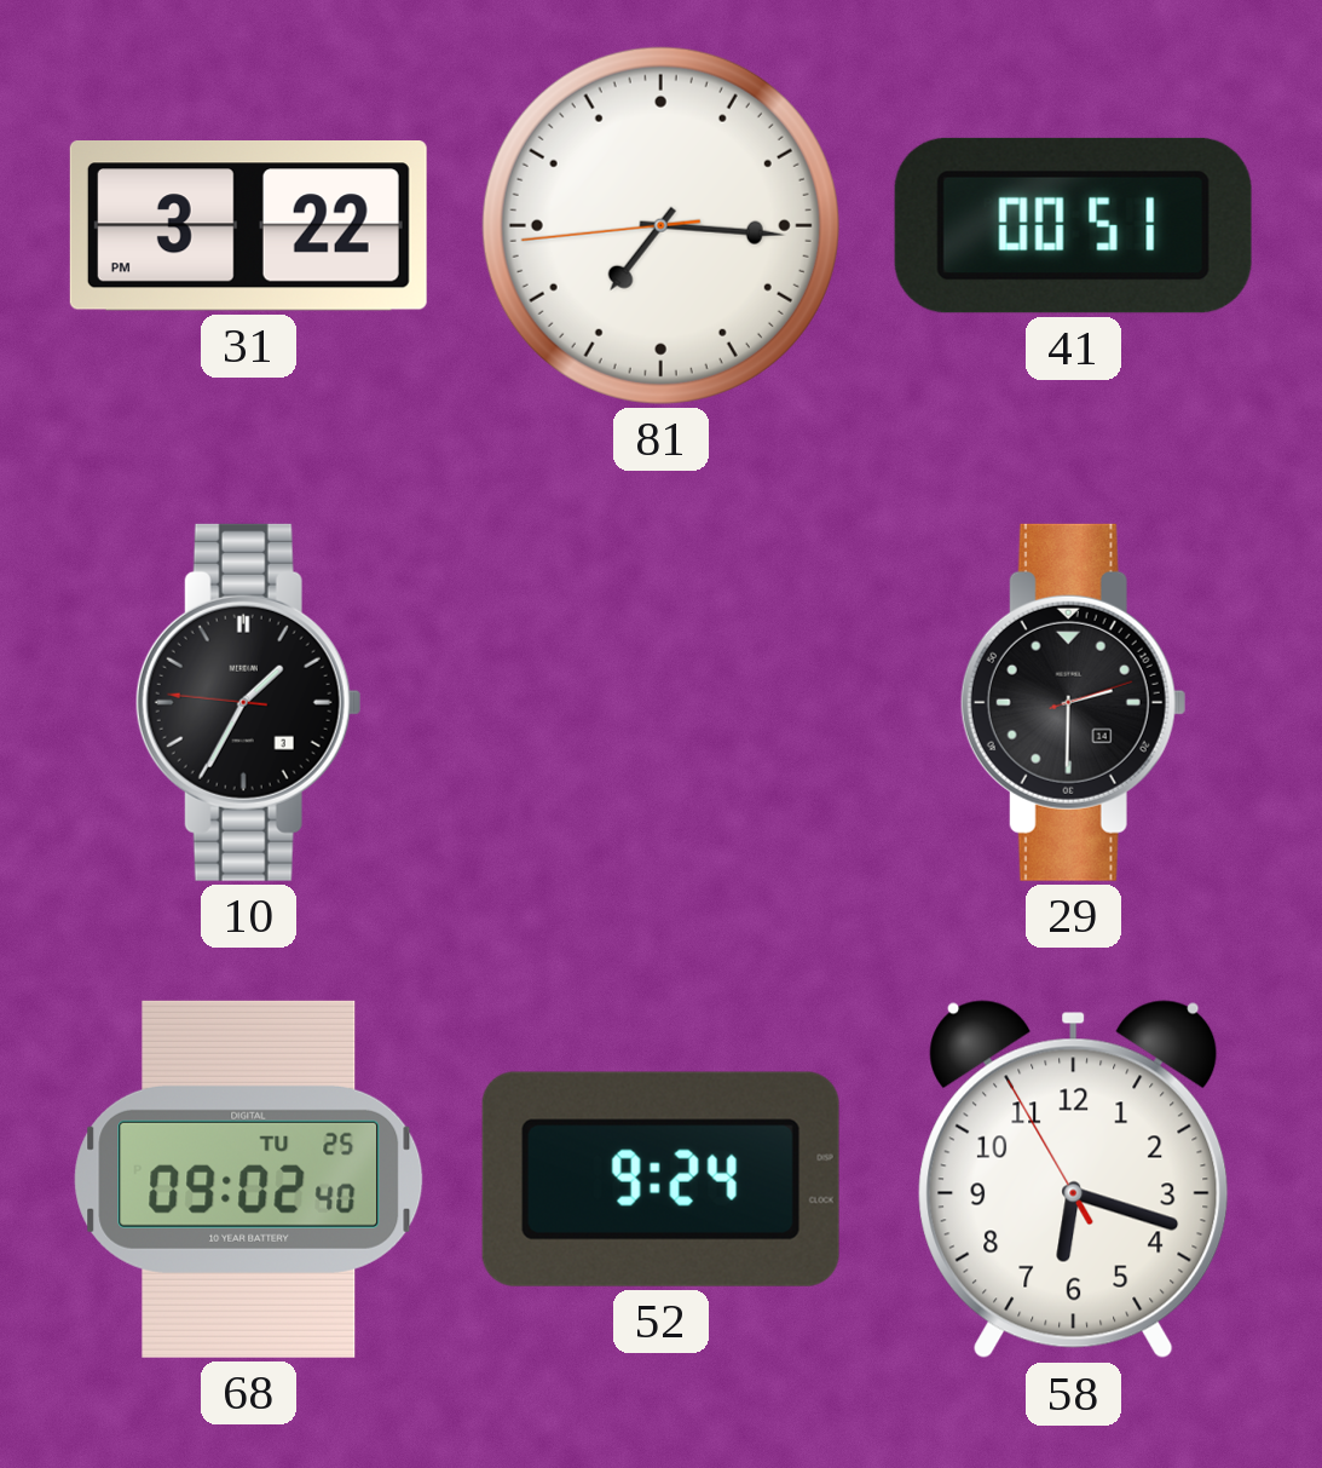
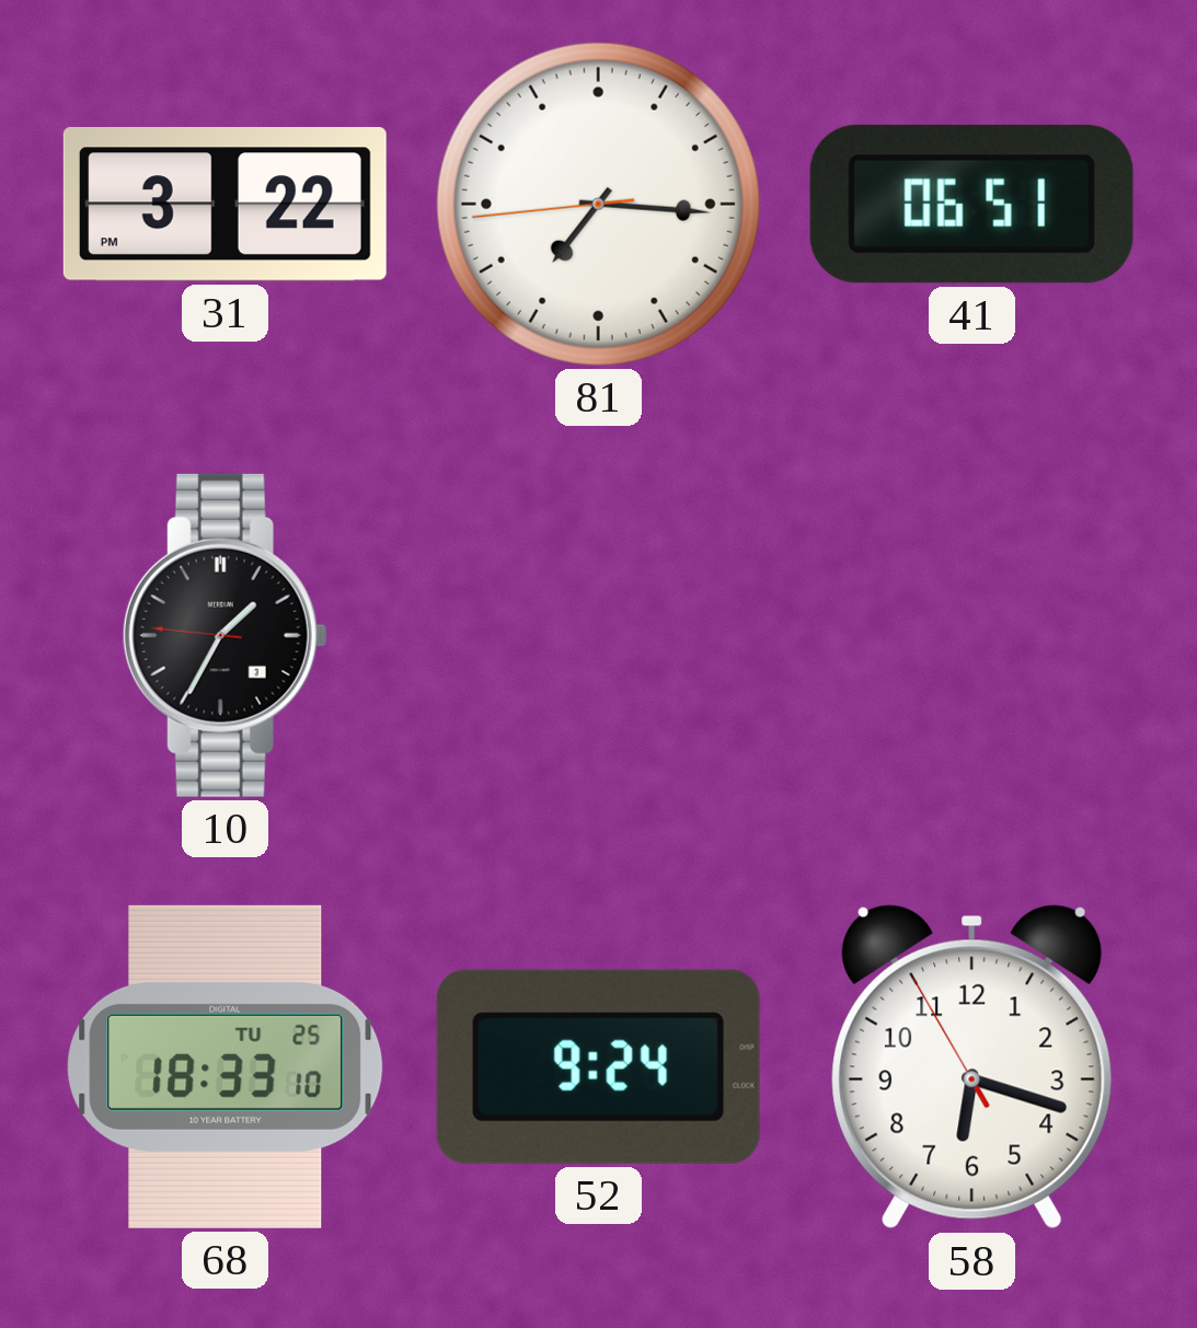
41: 00:51 -> 06:51
29: 2:30 -> none
68: 09:02 -> 18:33
